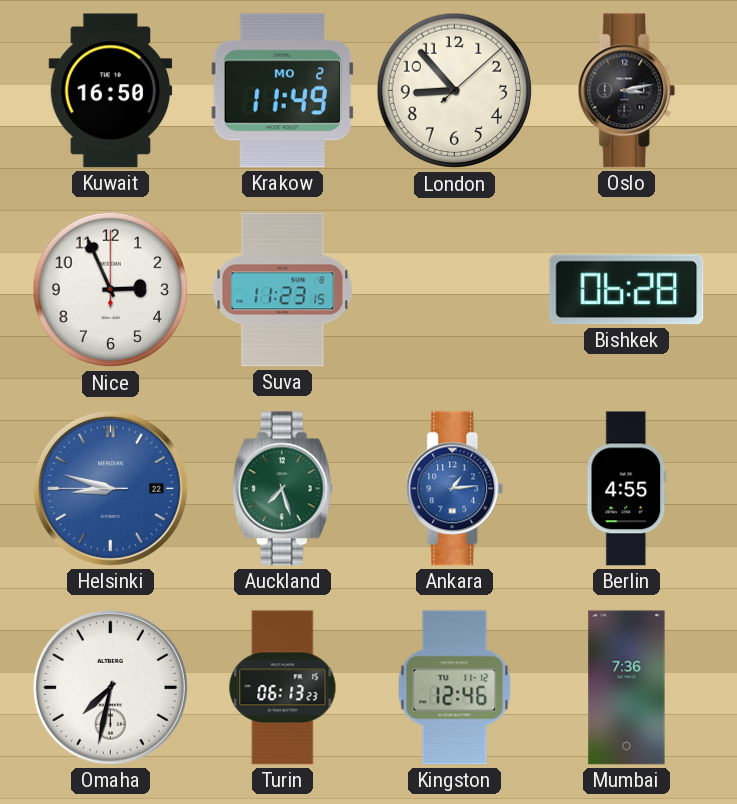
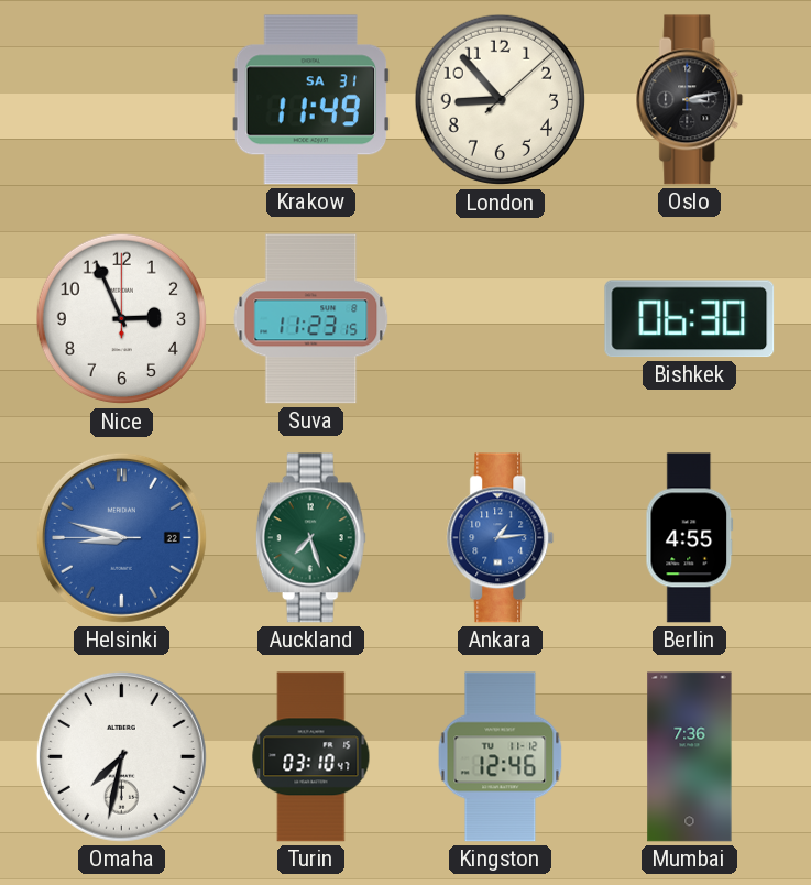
Kuwait: 16:50 -> none
Krakow date: MO 2 -> SA 31
Bishkek: 06:28 -> 06:30
Turin: 06:13 -> 03:10
